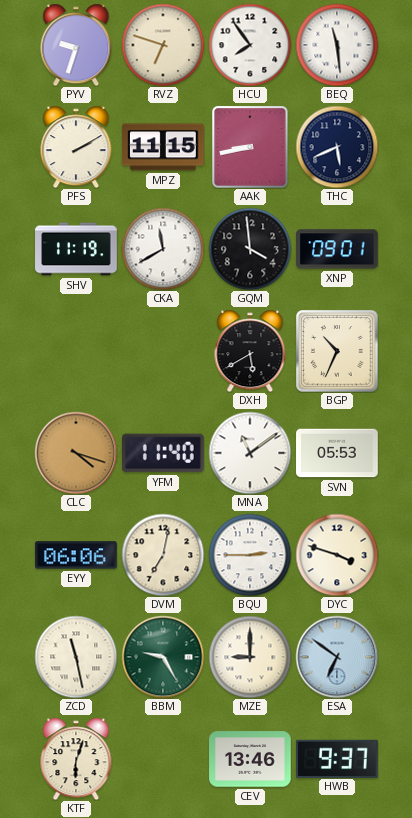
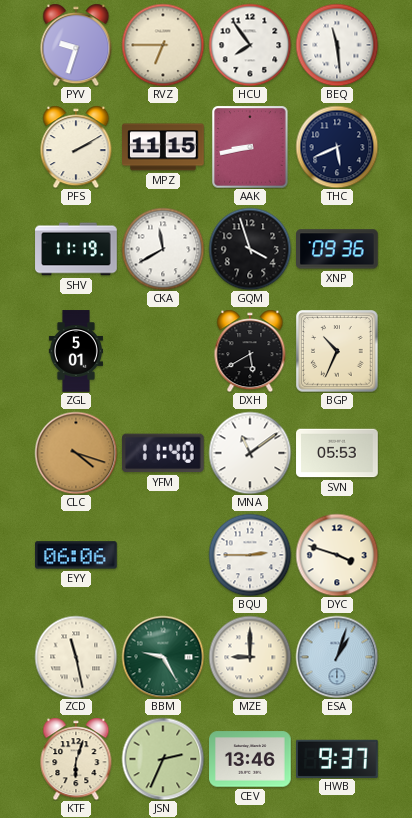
RVZ: 6:48 -> 6:45
GQM: 3:59 -> 3:57
XNP: 09:01 -> 09:36
ZGL: none -> 5:01
DVM: 7:02 -> none
ESA: 6:51 -> 1:03
JSN: none -> 2:34
